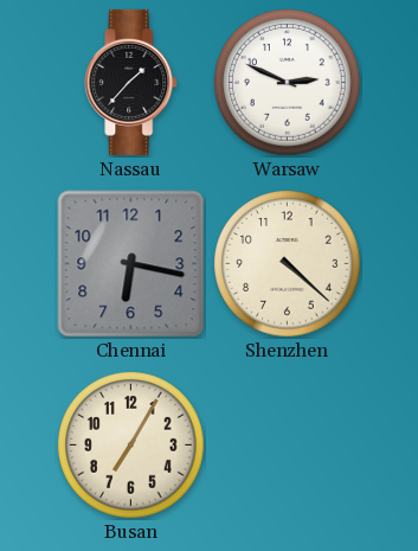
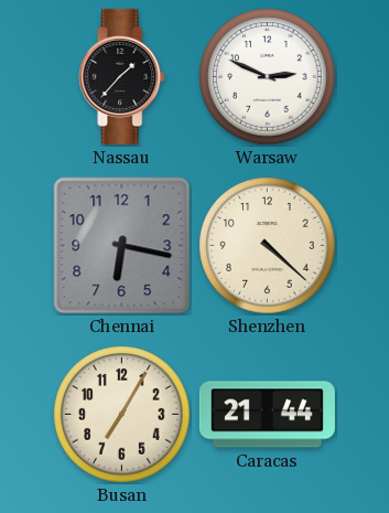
Caracas: none -> 21:44
